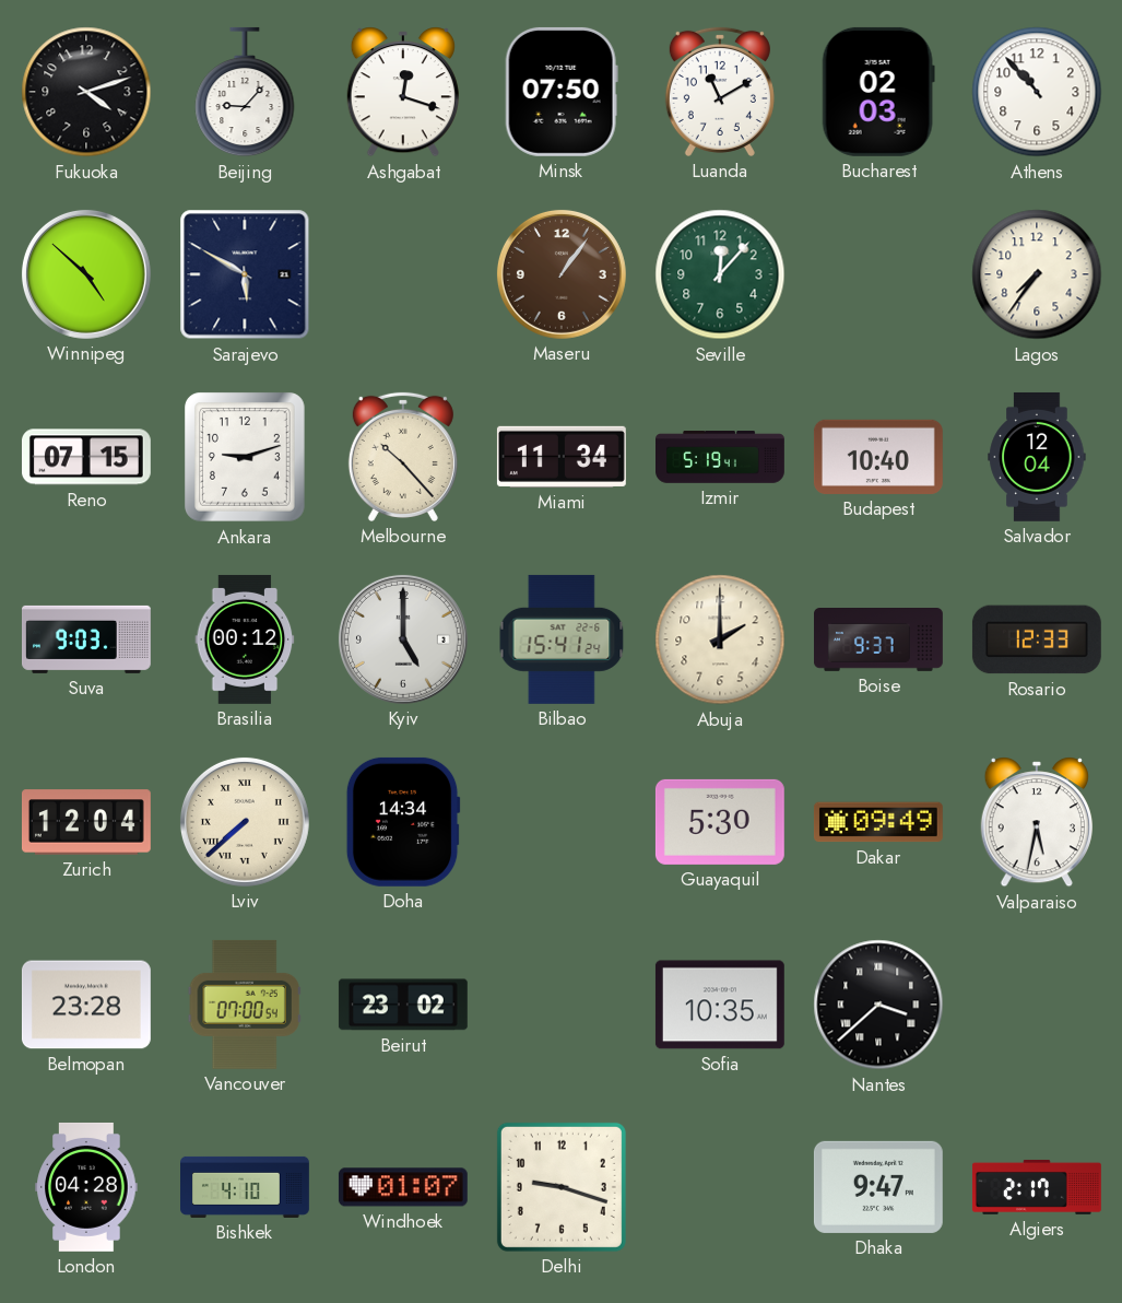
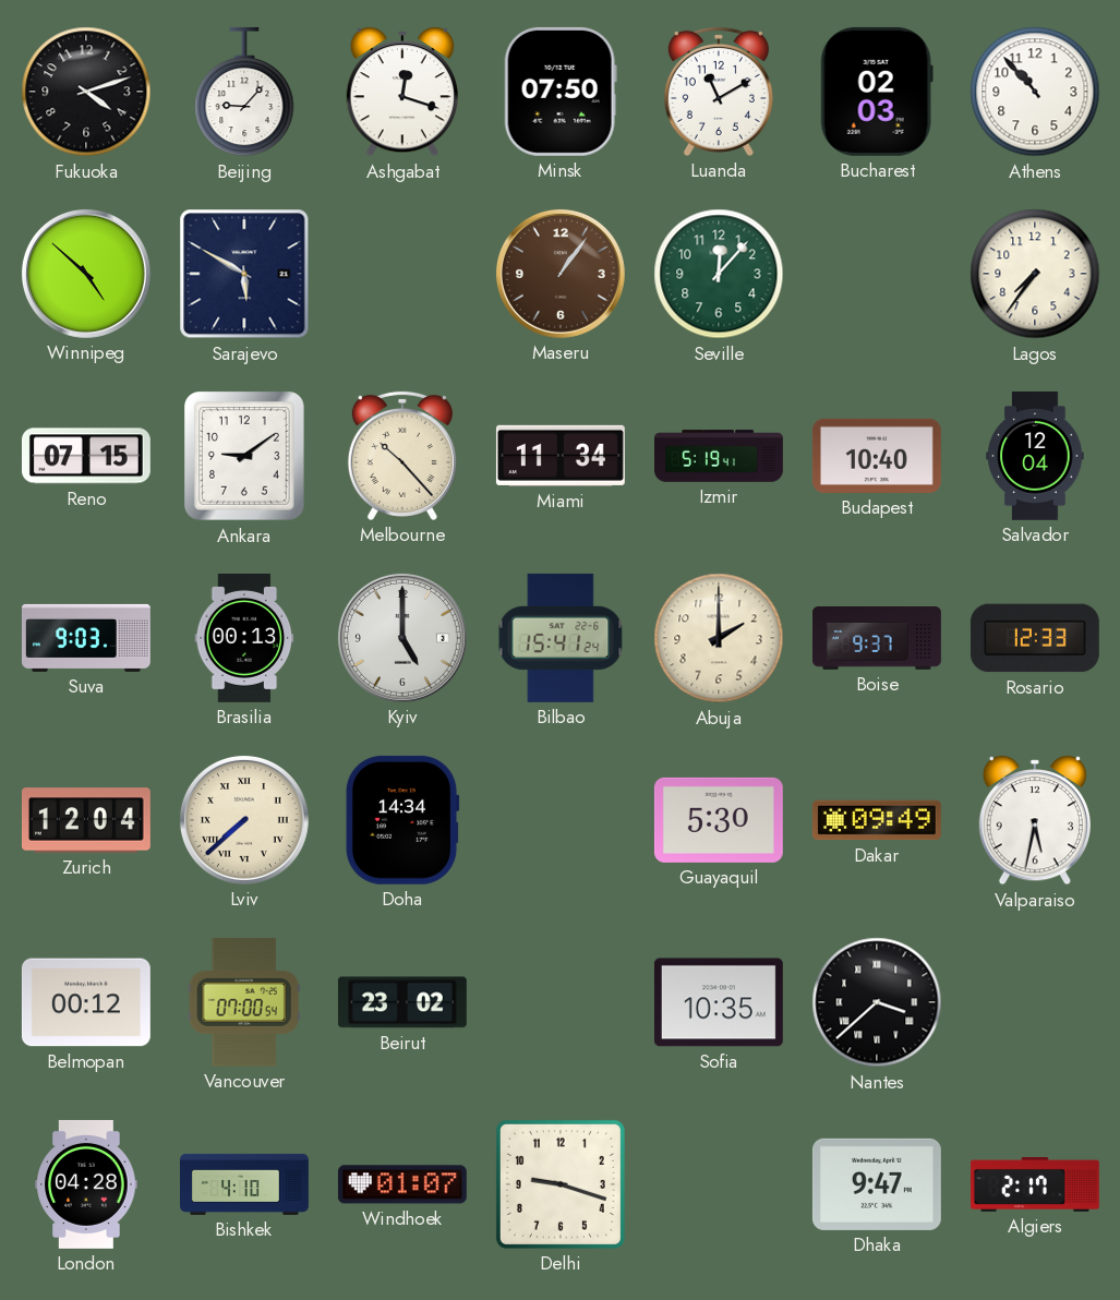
Ankara: 9:12 -> 9:09
Brasilia: 00:12 -> 00:13
Belmopan: 23:28 -> 00:12
